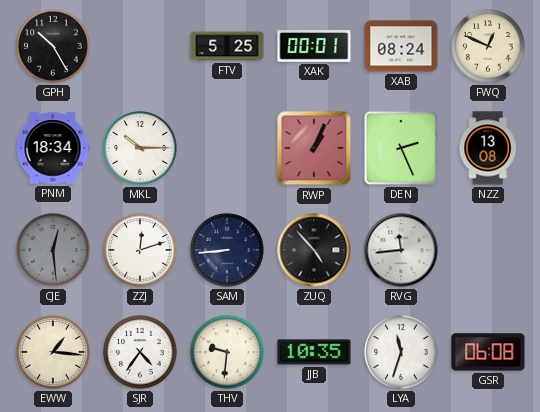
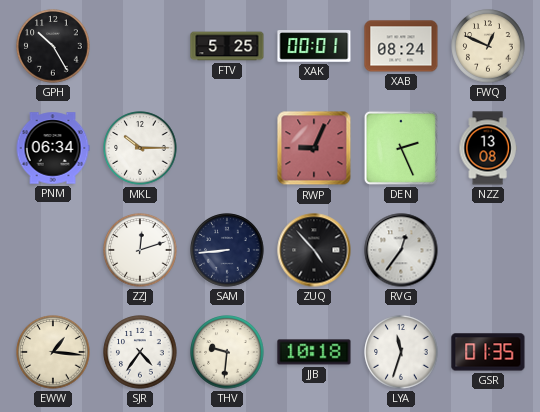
PNM: 18:34 -> 06:34
RWP: 1:04 -> 9:04
CJE: 12:29 -> none
RVG: 11:44 -> 12:36
JJB: 10:35 -> 10:18
GSR: 06:08 -> 01:35
